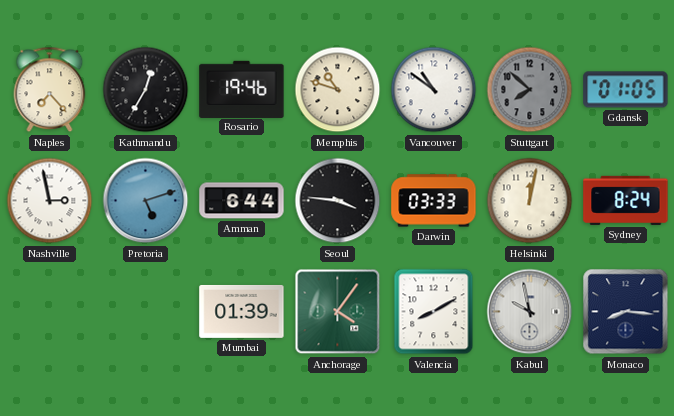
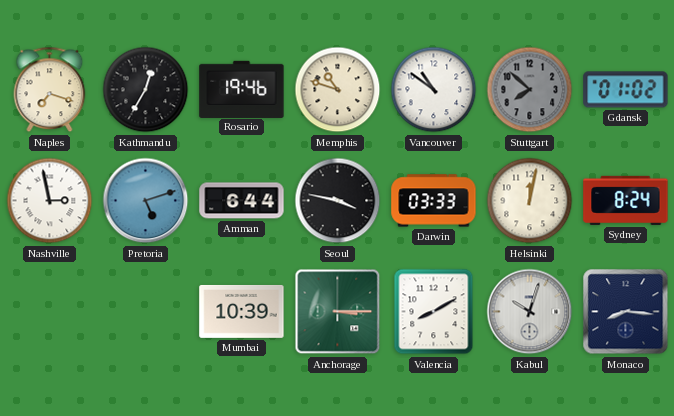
Naples: 7:23 -> 7:18
Gdansk: 01:05 -> 01:02
Seoul: 3:46 -> 3:47
Mumbai: 01:39 -> 10:39
Anchorage: 4:06 -> 3:15
Kabul: 9:58 -> 10:03
